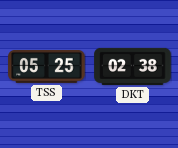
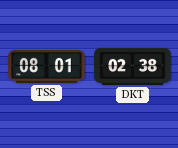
TSS: 05:25 -> 08:01
